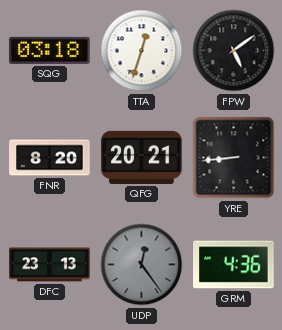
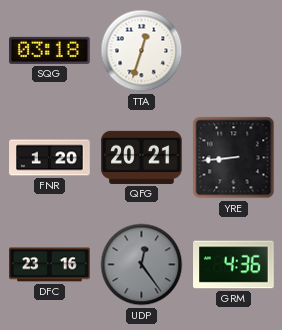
FPW: 5:09 -> none
FNR: 8:20 -> 1:20
DFC: 23:13 -> 23:16
